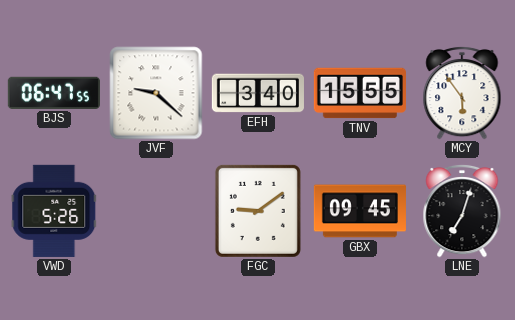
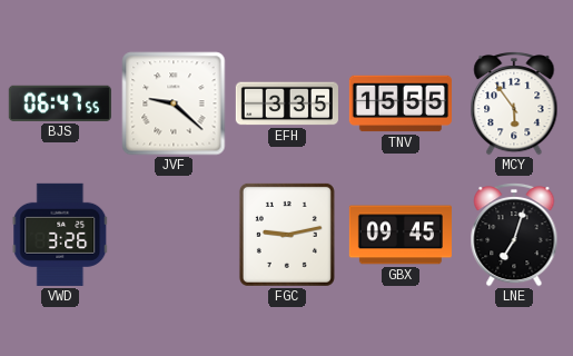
EFH: 3:40 -> 3:35
VWD: 5:26 -> 3:26
FGC: 9:09 -> 9:13
